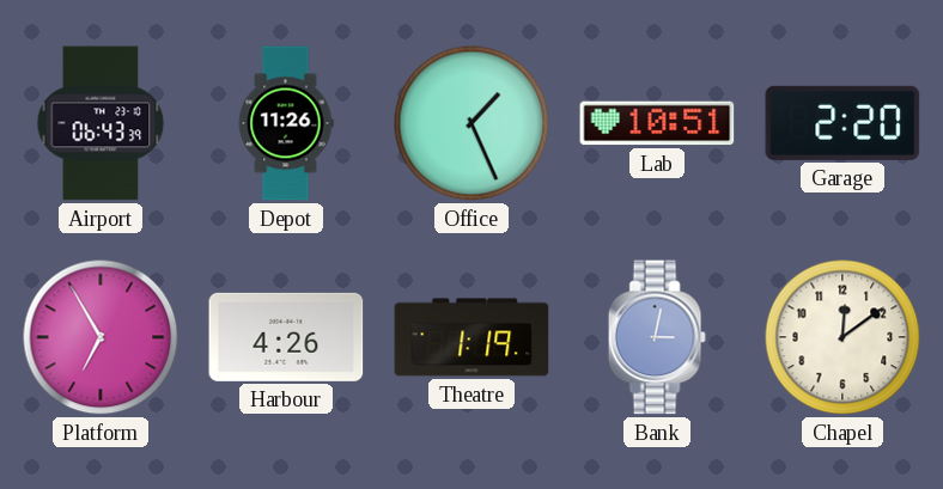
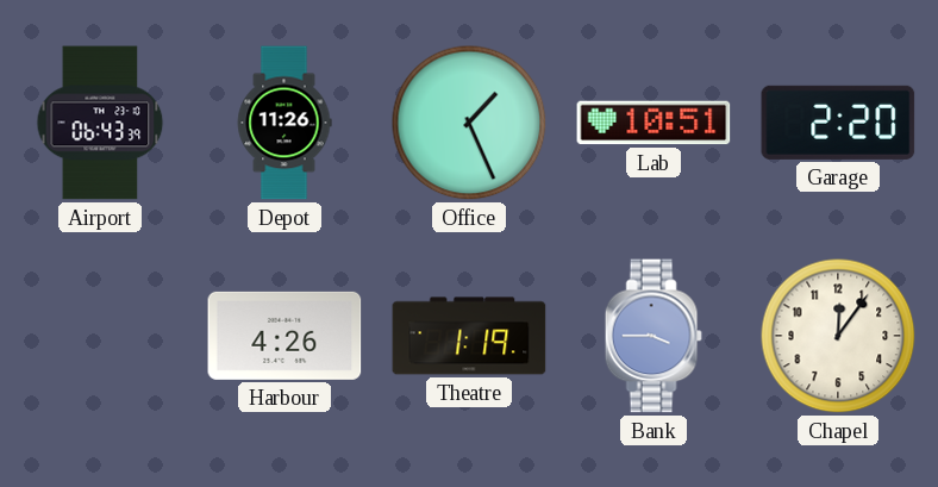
Platform: 6:55 -> none
Bank: 3:02 -> 3:45
Chapel: 12:09 -> 12:06
